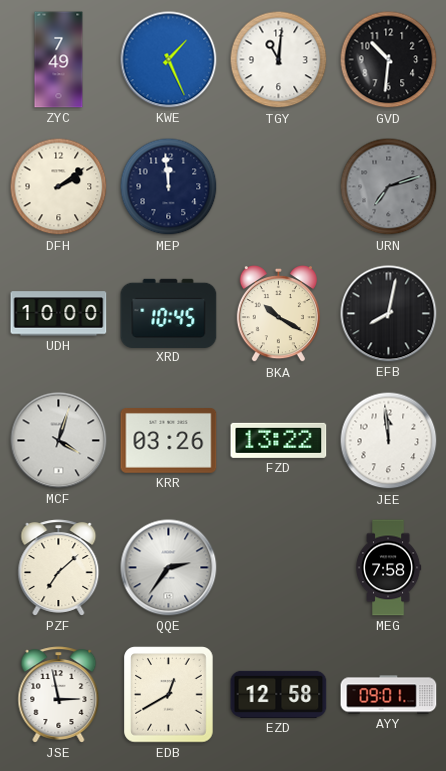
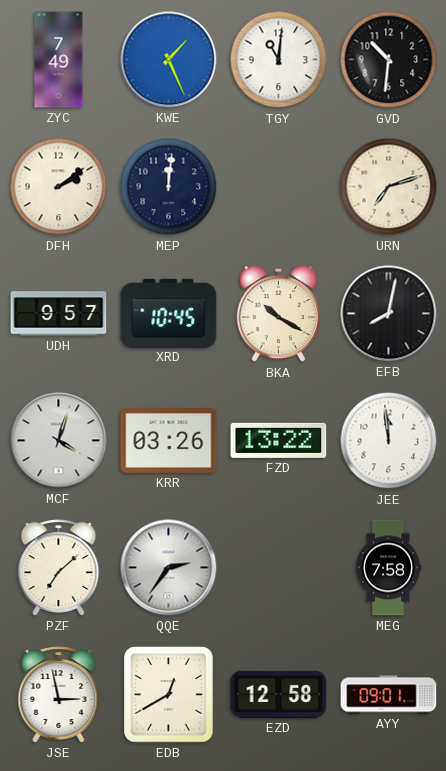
MEP: 11:59 -> 12:01
URN dial: grey -> cream
UDH: 10:00 -> 9:57
